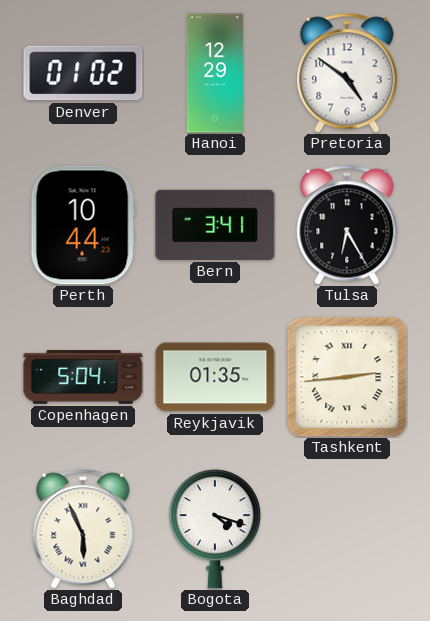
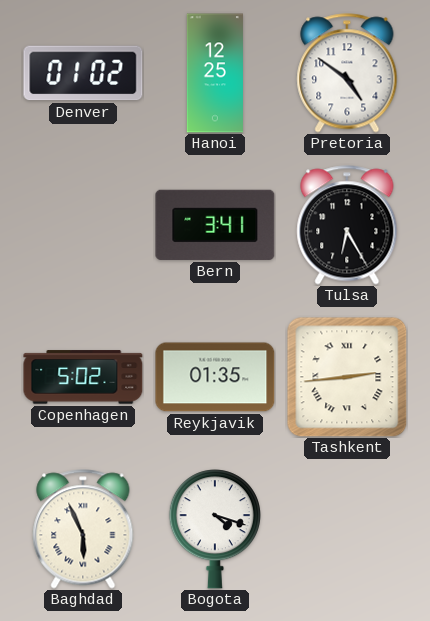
Hanoi: 12:29 -> 12:25
Perth: 10:44 -> none
Copenhagen: 5:04 -> 5:02
